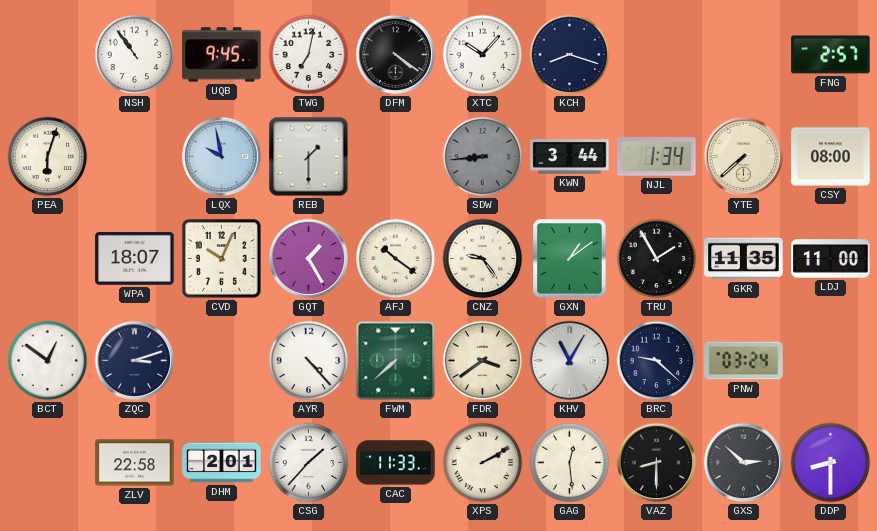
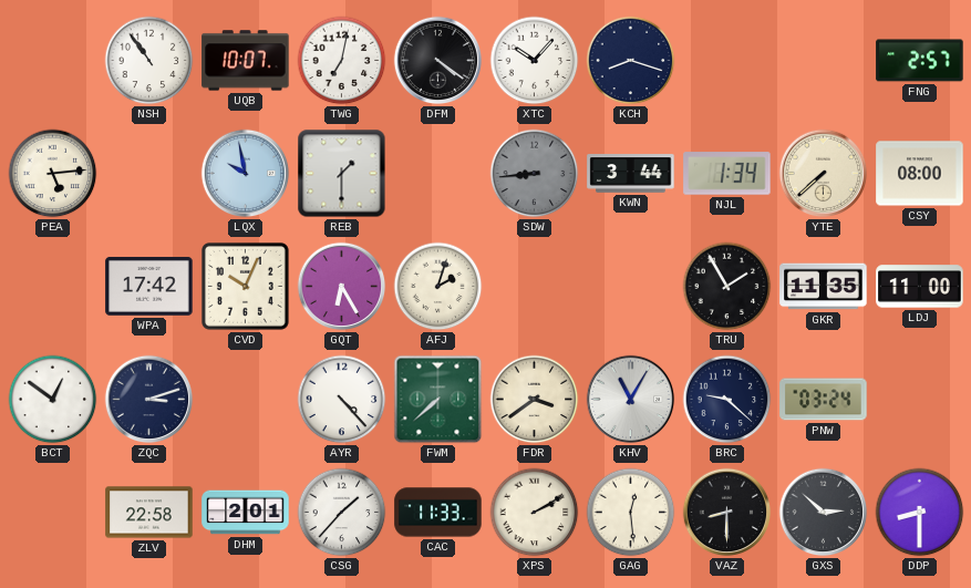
UQB: 9:45 -> 10:07
PEA: 6:03 -> 5:14
WPA: 18:07 -> 17:42
GQT: 1:25 -> 6:25
AFJ: 10:21 -> 2:03
CNZ: 9:24 -> none
GXN: 1:09 -> none
